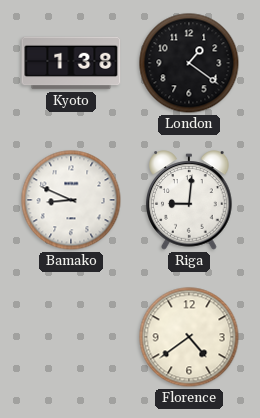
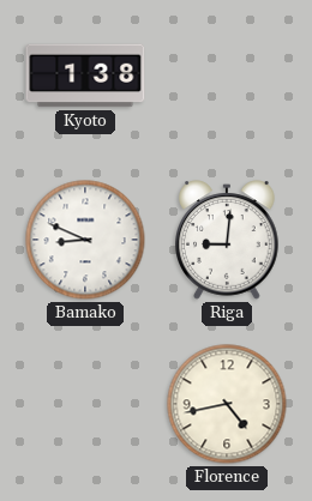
London: 1:21 -> none
Florence: 4:39 -> 4:43
